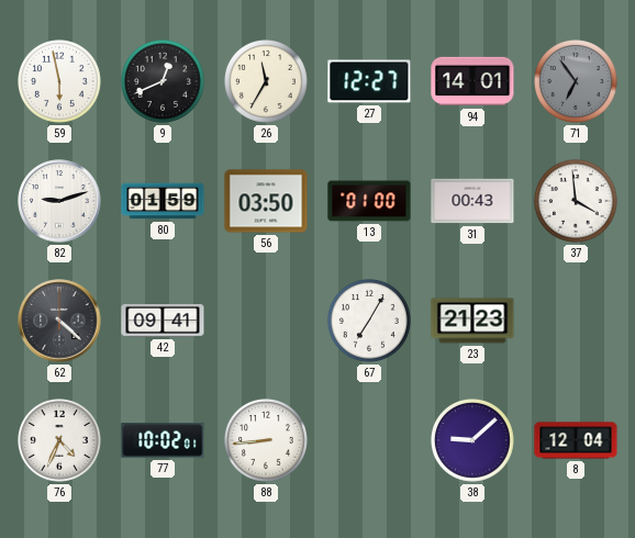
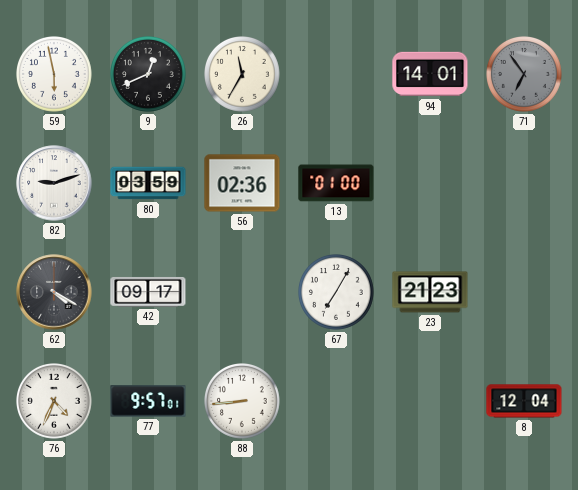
27: 12:27 -> none
80: 01:59 -> 03:59
56: 03:50 -> 02:36
31: 00:43 -> none
37: 3:59 -> none
62: 4:22 -> 4:20
42: 09:41 -> 09:17
77: 10:02 -> 9:57
38: 9:08 -> none
